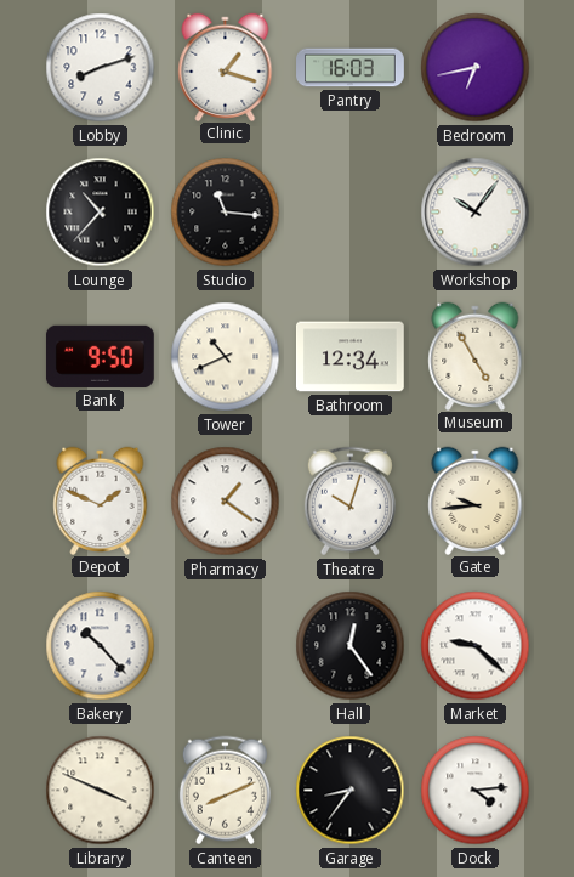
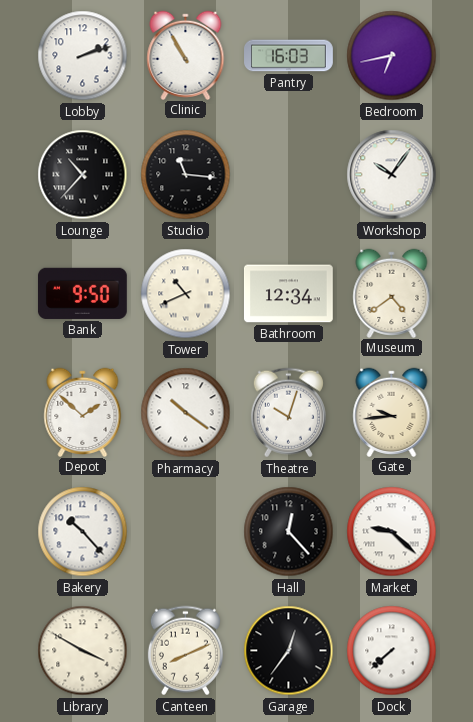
Lobby: 8:12 -> 2:12
Clinic: 1:18 -> 10:55
Museum: 4:55 -> 4:39
Depot: 1:49 -> 1:52
Pharmacy: 1:21 -> 10:21
Hall: 12:24 -> 12:23
Library: 3:49 -> 3:50
Garage: 8:36 -> 12:36
Dock: 4:14 -> 7:38
